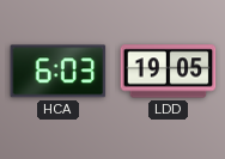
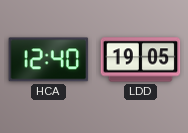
HCA: 6:03 -> 12:40
